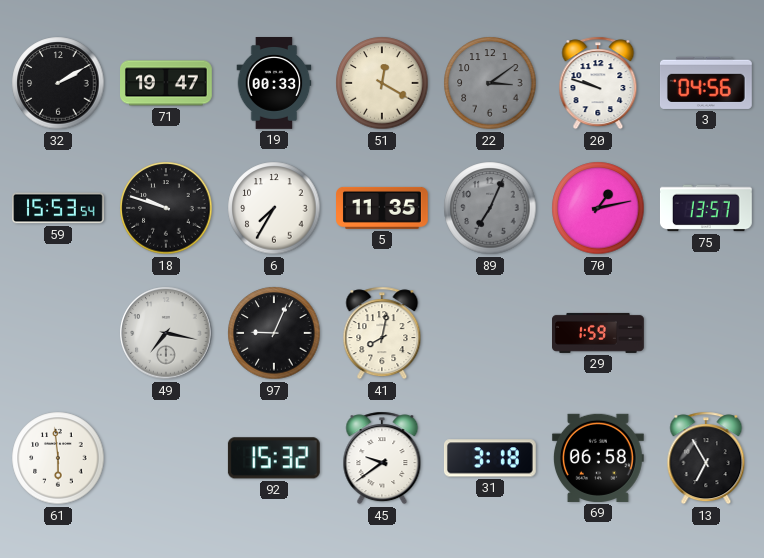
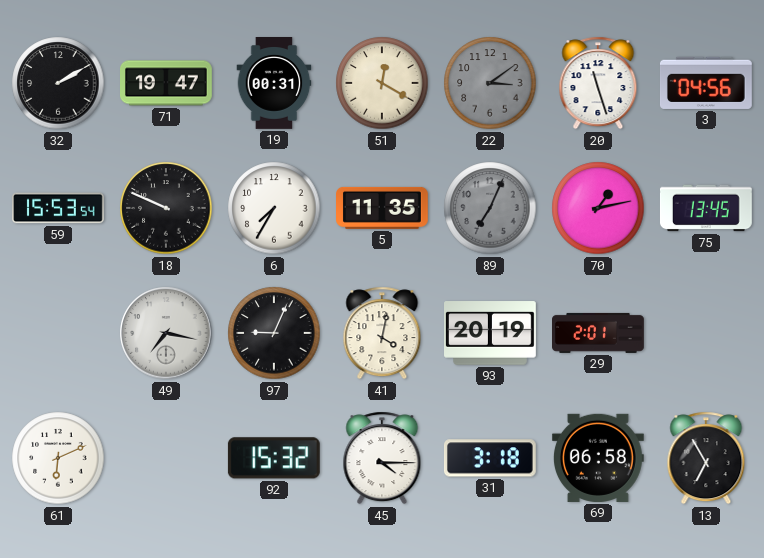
19: 00:33 -> 00:31
20: 9:48 -> 11:27
18: 9:48 -> 9:49
75: 13:57 -> 13:45
41: 8:02 -> 4:02
93: none -> 20:19
29: 1:59 -> 2:01
61: 5:59 -> 6:11
45: 9:39 -> 4:15
